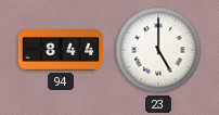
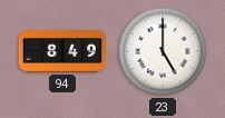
94: 8:44 -> 8:49
